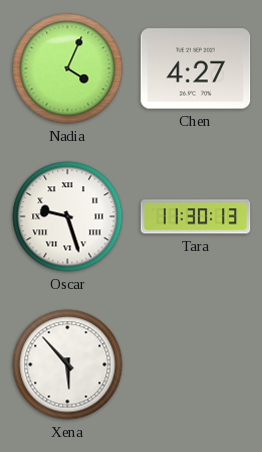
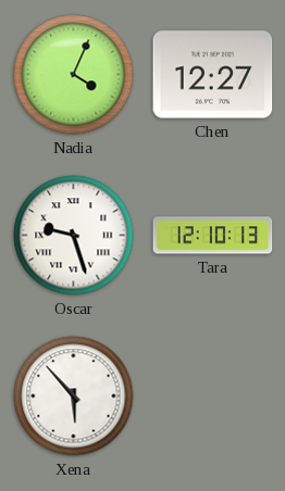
Chen: 4:27 -> 12:27
Tara: 11:30 -> 12:10
